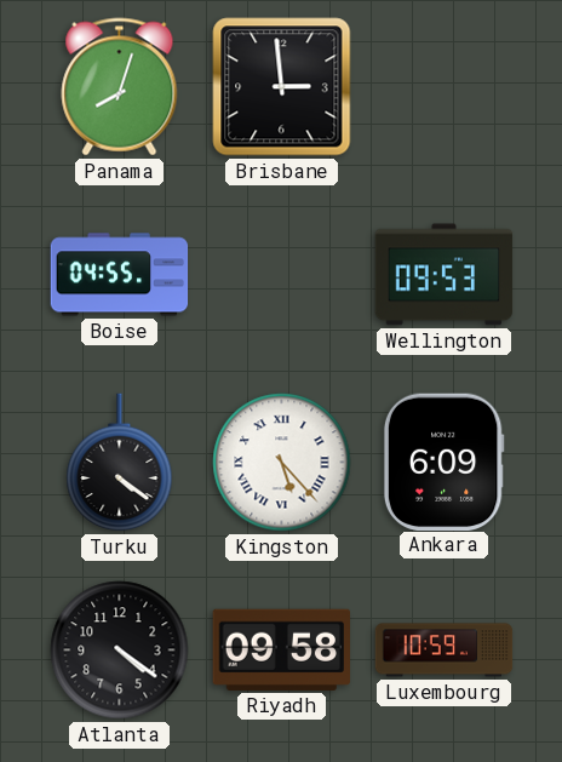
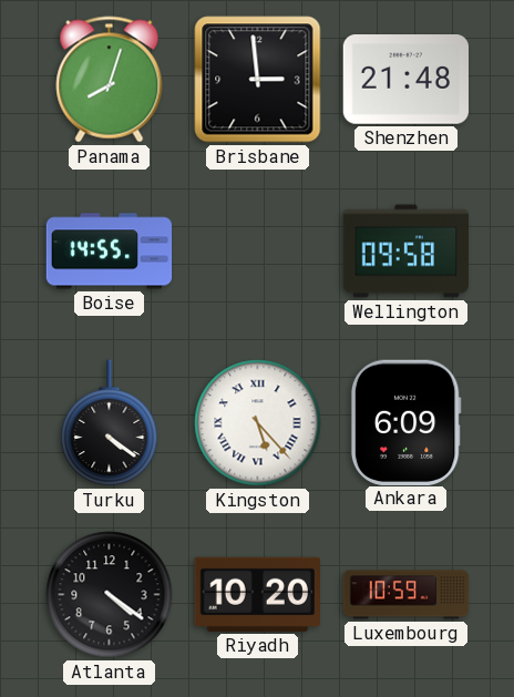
Shenzhen: none -> 21:48
Boise: 04:55 -> 14:55
Wellington: 09:53 -> 09:58
Riyadh: 09:58 -> 10:20
